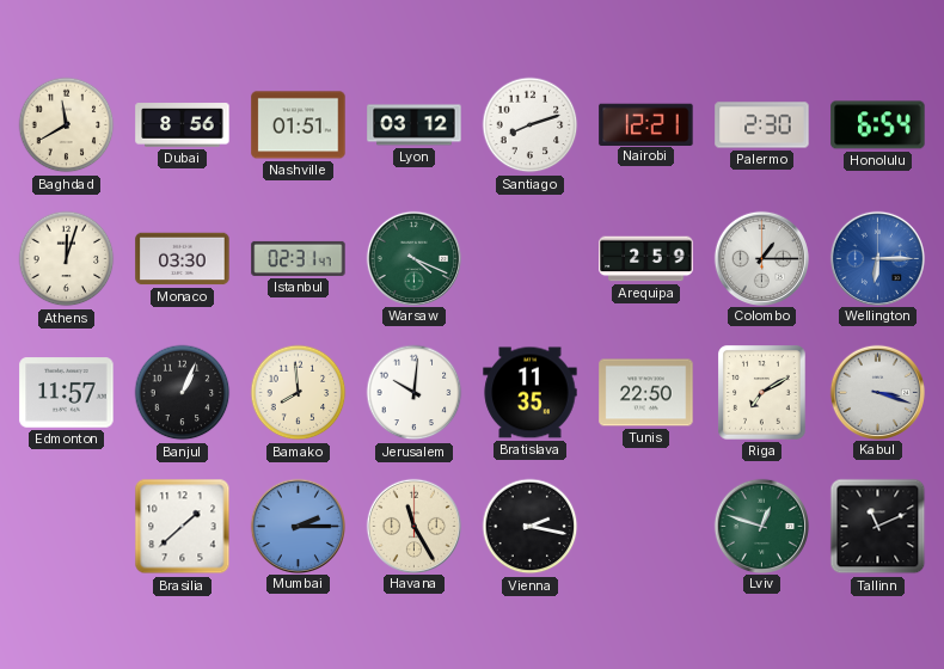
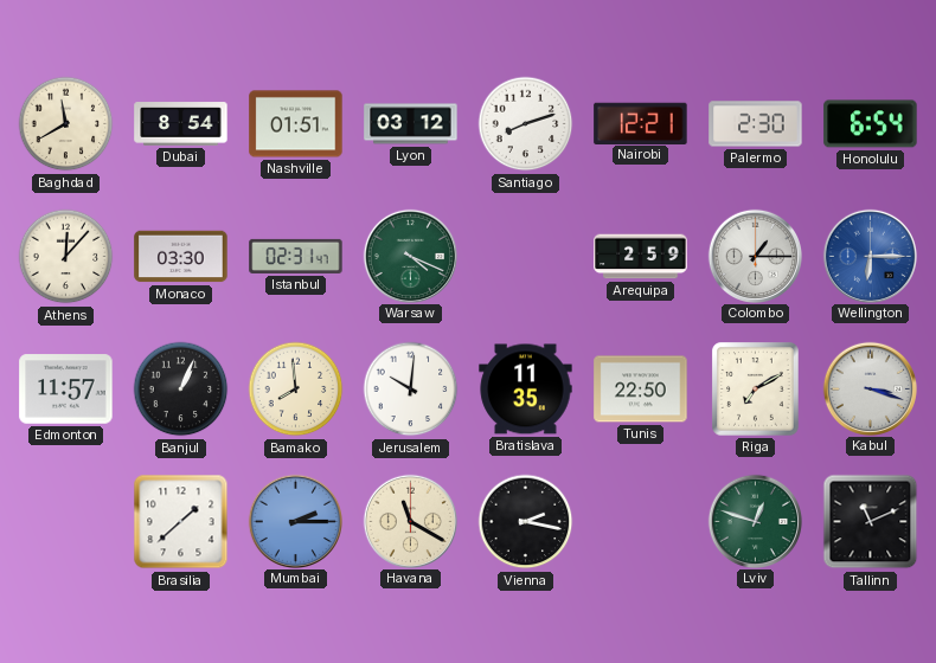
Dubai: 8:56 -> 8:54
Athens: 12:03 -> 12:07
Havana: 11:25 -> 11:20
